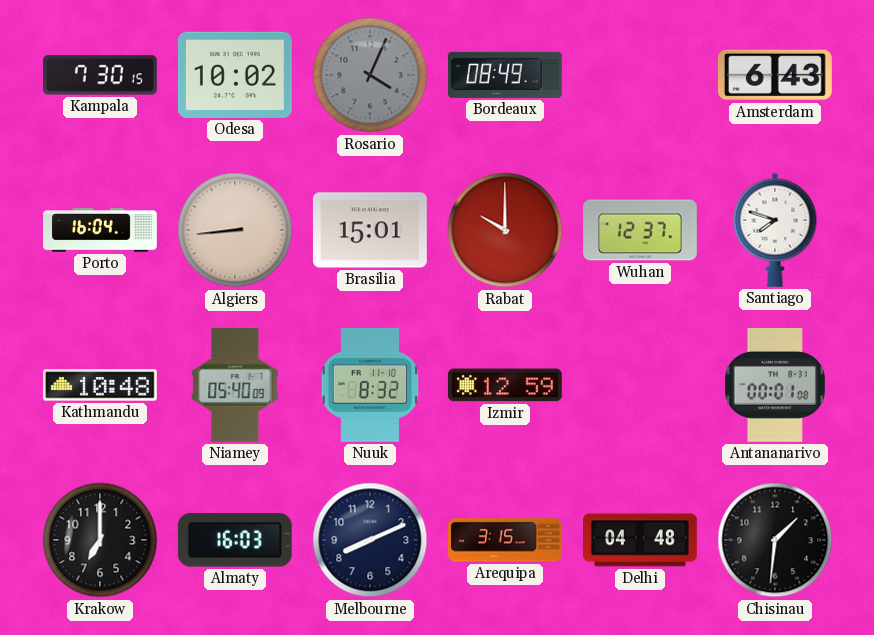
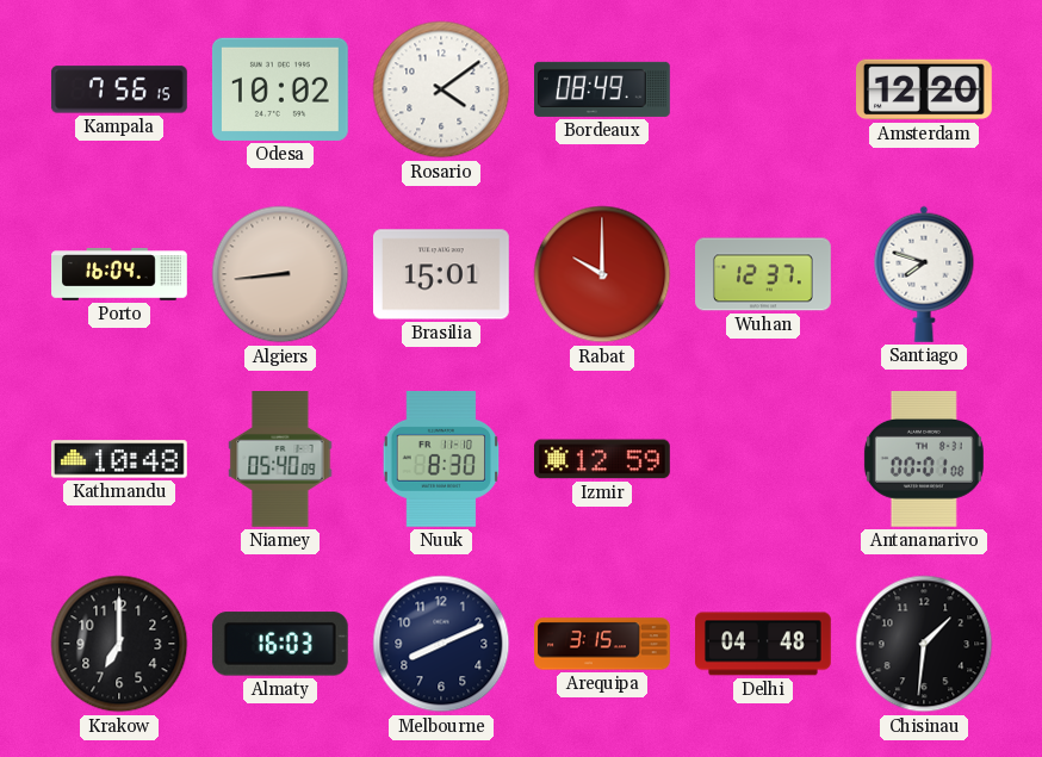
Kampala: 7:30 -> 7:56
Rosario: 4:04 -> 4:09
Rosario dial: grey -> white
Amsterdam: 6:43 -> 12:20
Nuuk: 8:32 -> 8:30
